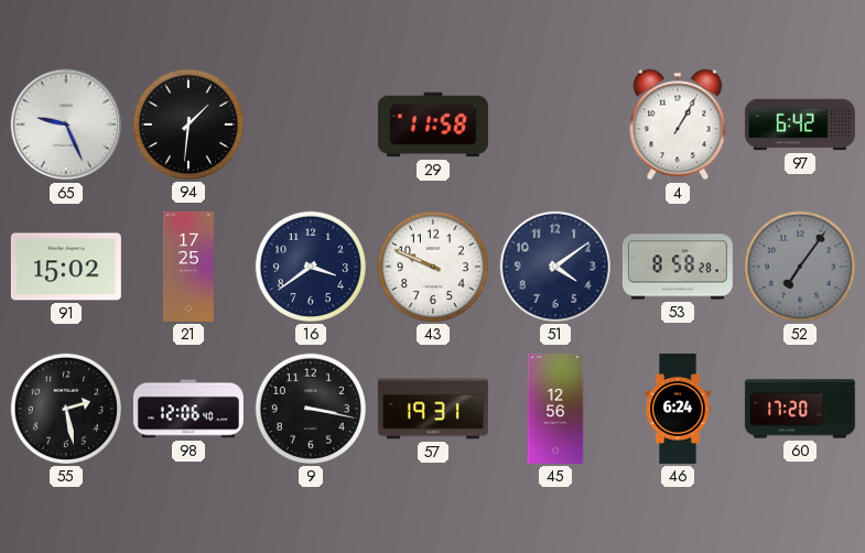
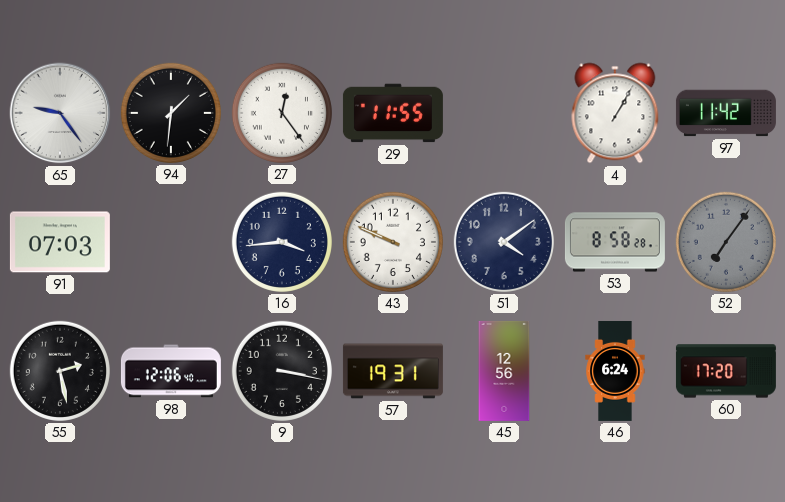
65: 9:26 -> 9:24
27: none -> 12:24
29: 11:58 -> 11:55
97: 6:42 -> 11:42
91: 15:02 -> 07:03
21: 17:25 -> none
16: 3:39 -> 3:44
